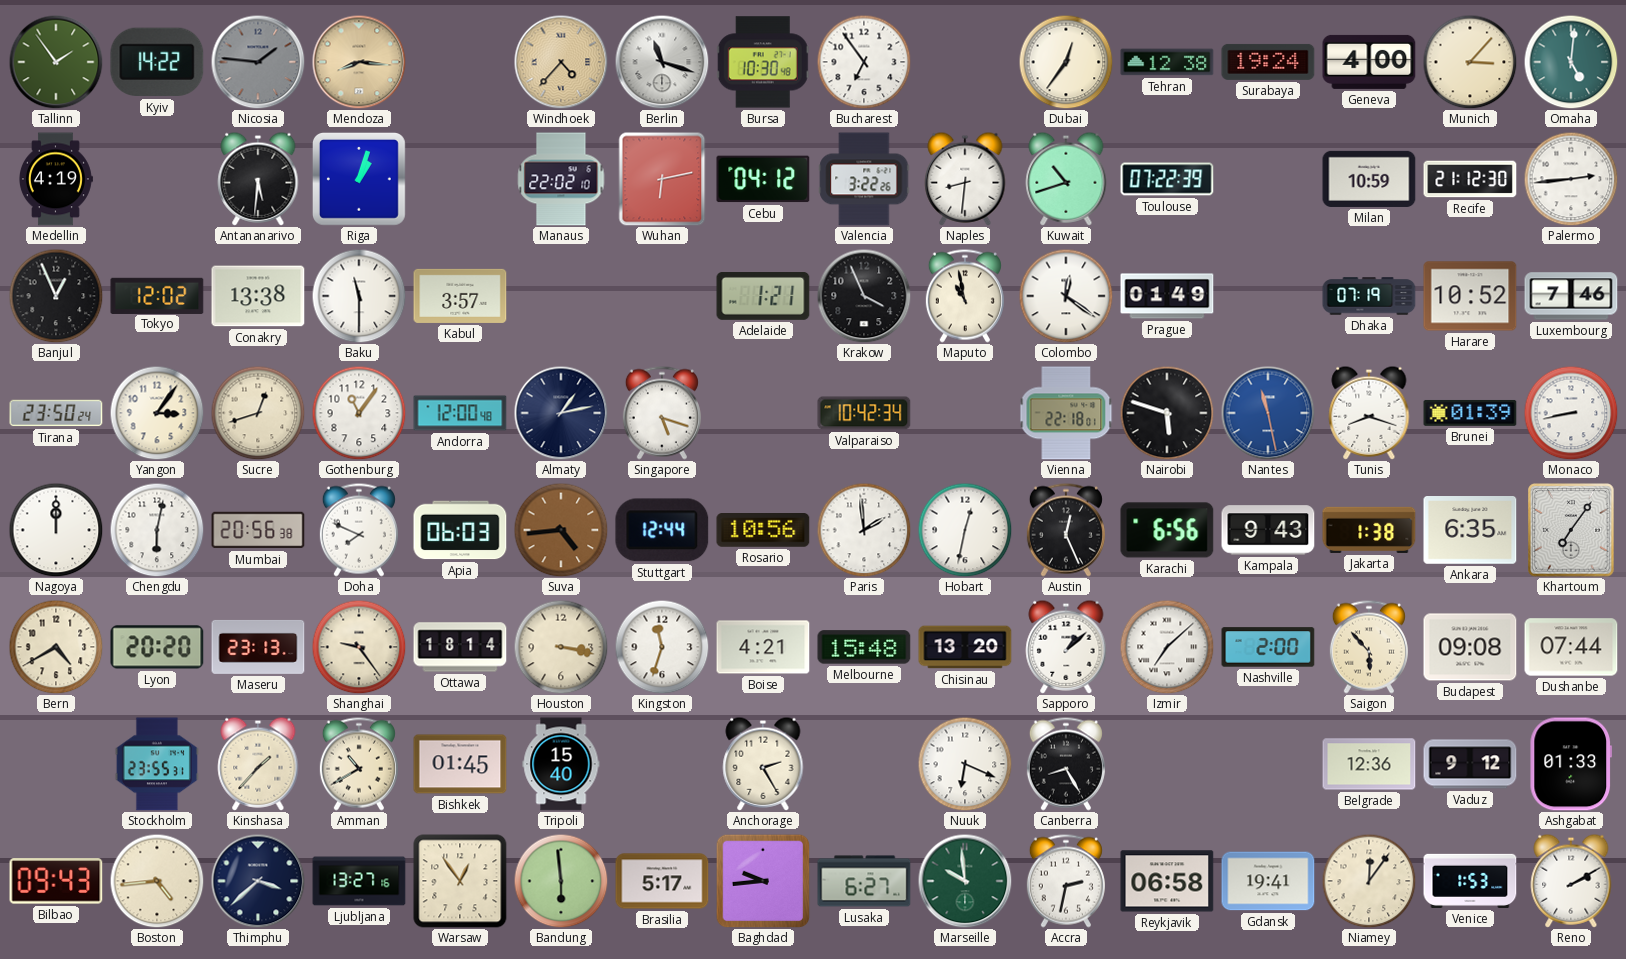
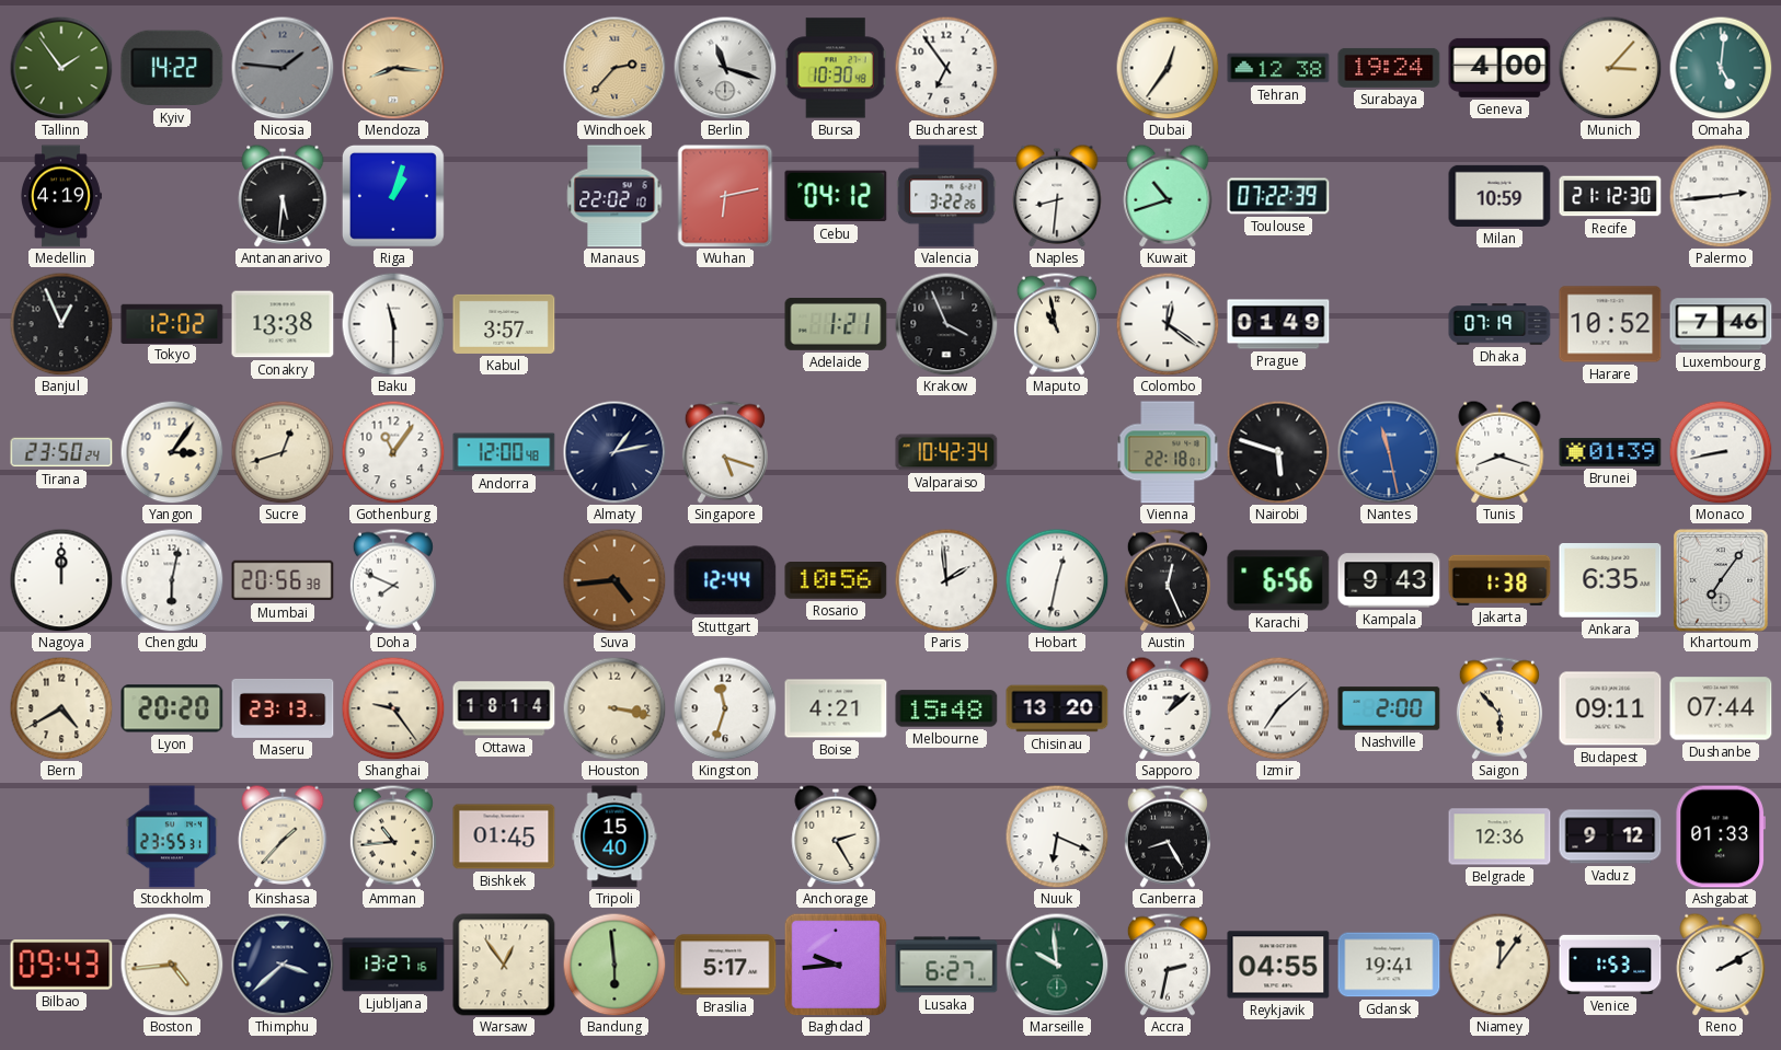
Windhoek: 4:37 -> 2:37
Apia: 06:03 -> none
Budapest: 09:08 -> 09:11
Amman: 10:40 -> 10:44
Reykjavik: 06:58 -> 04:55
